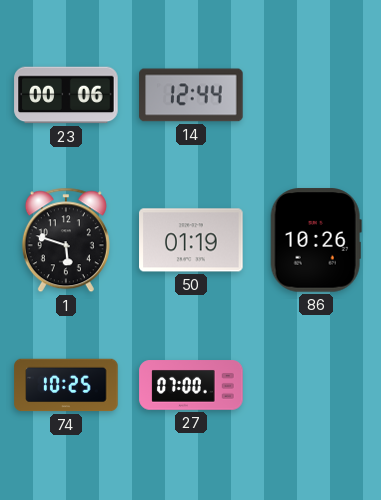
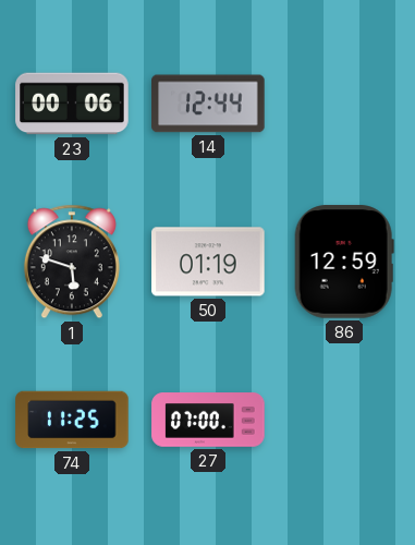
86: 10:26 -> 12:59
74: 10:25 -> 11:25
